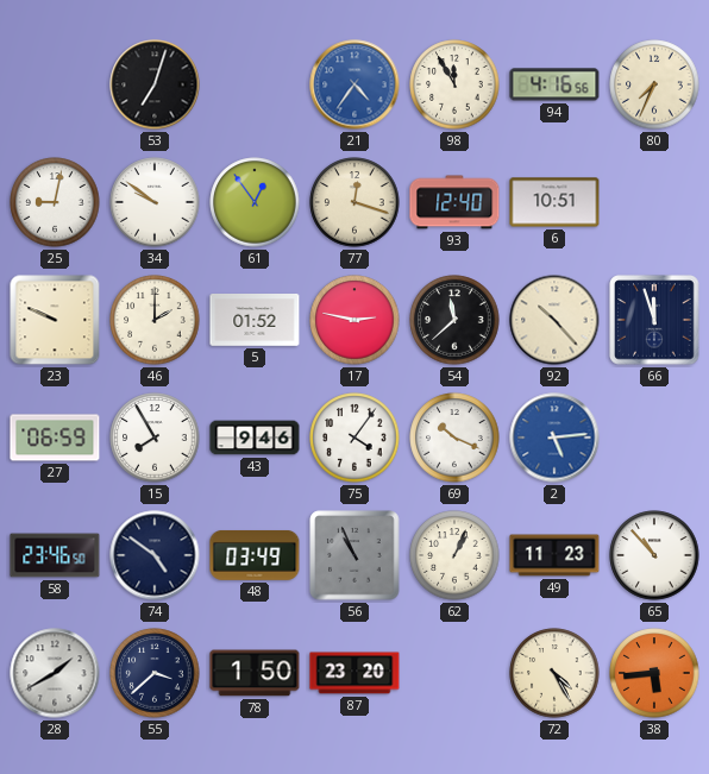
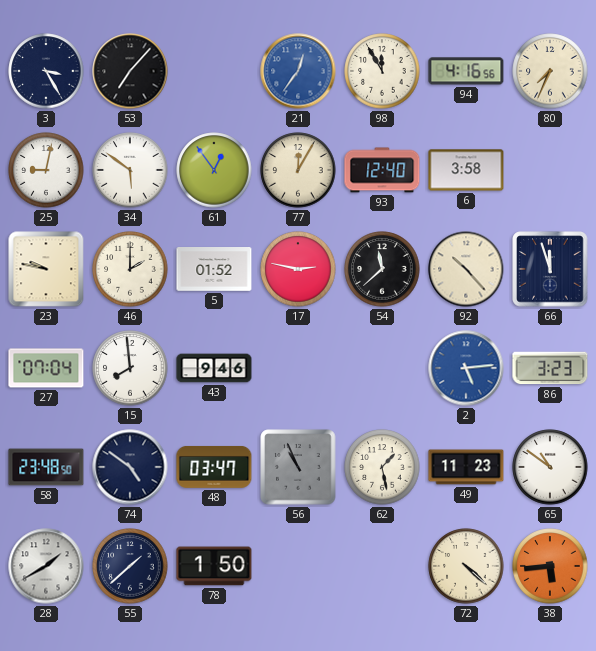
3: none -> 3:25
53: 7:03 -> 7:07
21: 4:36 -> 12:36
34: 9:51 -> 5:51
77: 12:18 -> 12:05
6: 10:51 -> 3:58
23: 9:49 -> 9:47
27: 06:59 -> 07:04
15: 7:55 -> 7:59
75: 4:06 -> none
69: 10:19 -> none
86: none -> 3:23
58: 23:46 -> 23:48
48: 03:49 -> 03:47
62: 1:04 -> 1:28
65: 10:53 -> 10:51
55: 3:38 -> 1:38
87: 23:20 -> none
72: 4:25 -> 4:22
